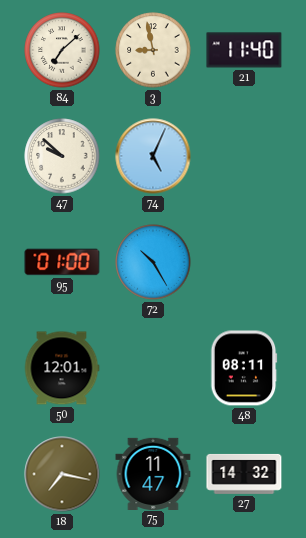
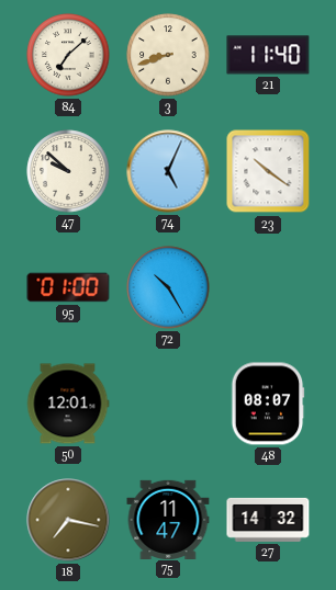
3: 8:58 -> 8:42
23: none -> 10:21
48: 08:11 -> 08:07
